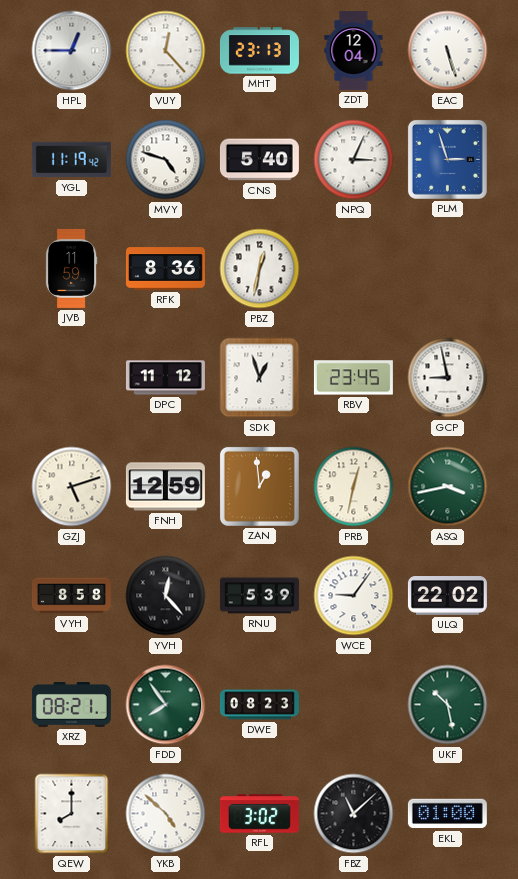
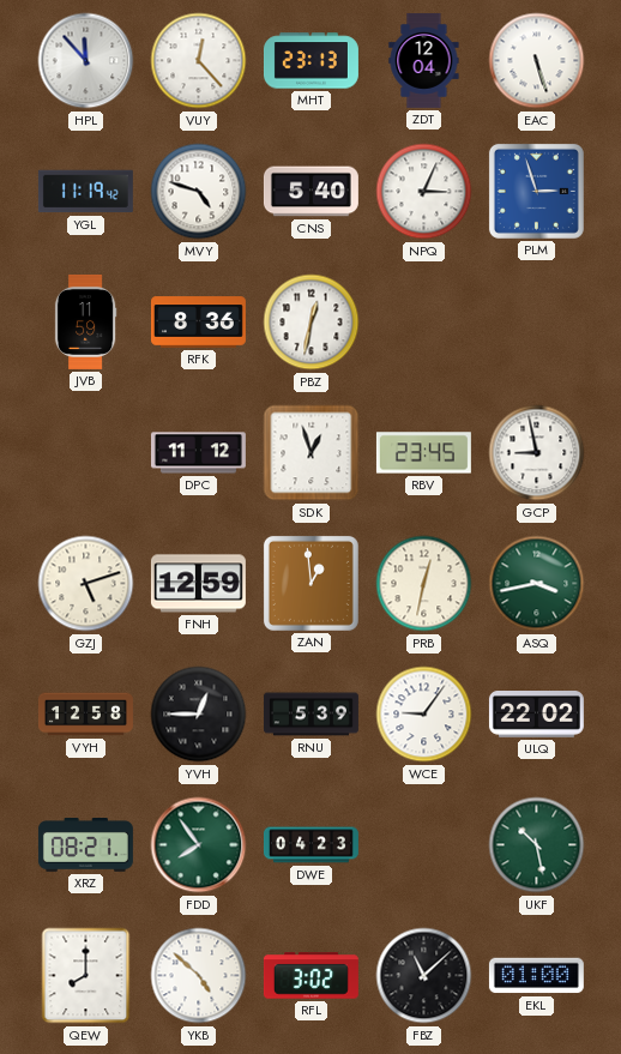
HPL: 12:45 -> 11:53
VYH: 8:58 -> 12:58
YVH: 12:23 -> 12:45
DWE: 08:23 -> 04:23
